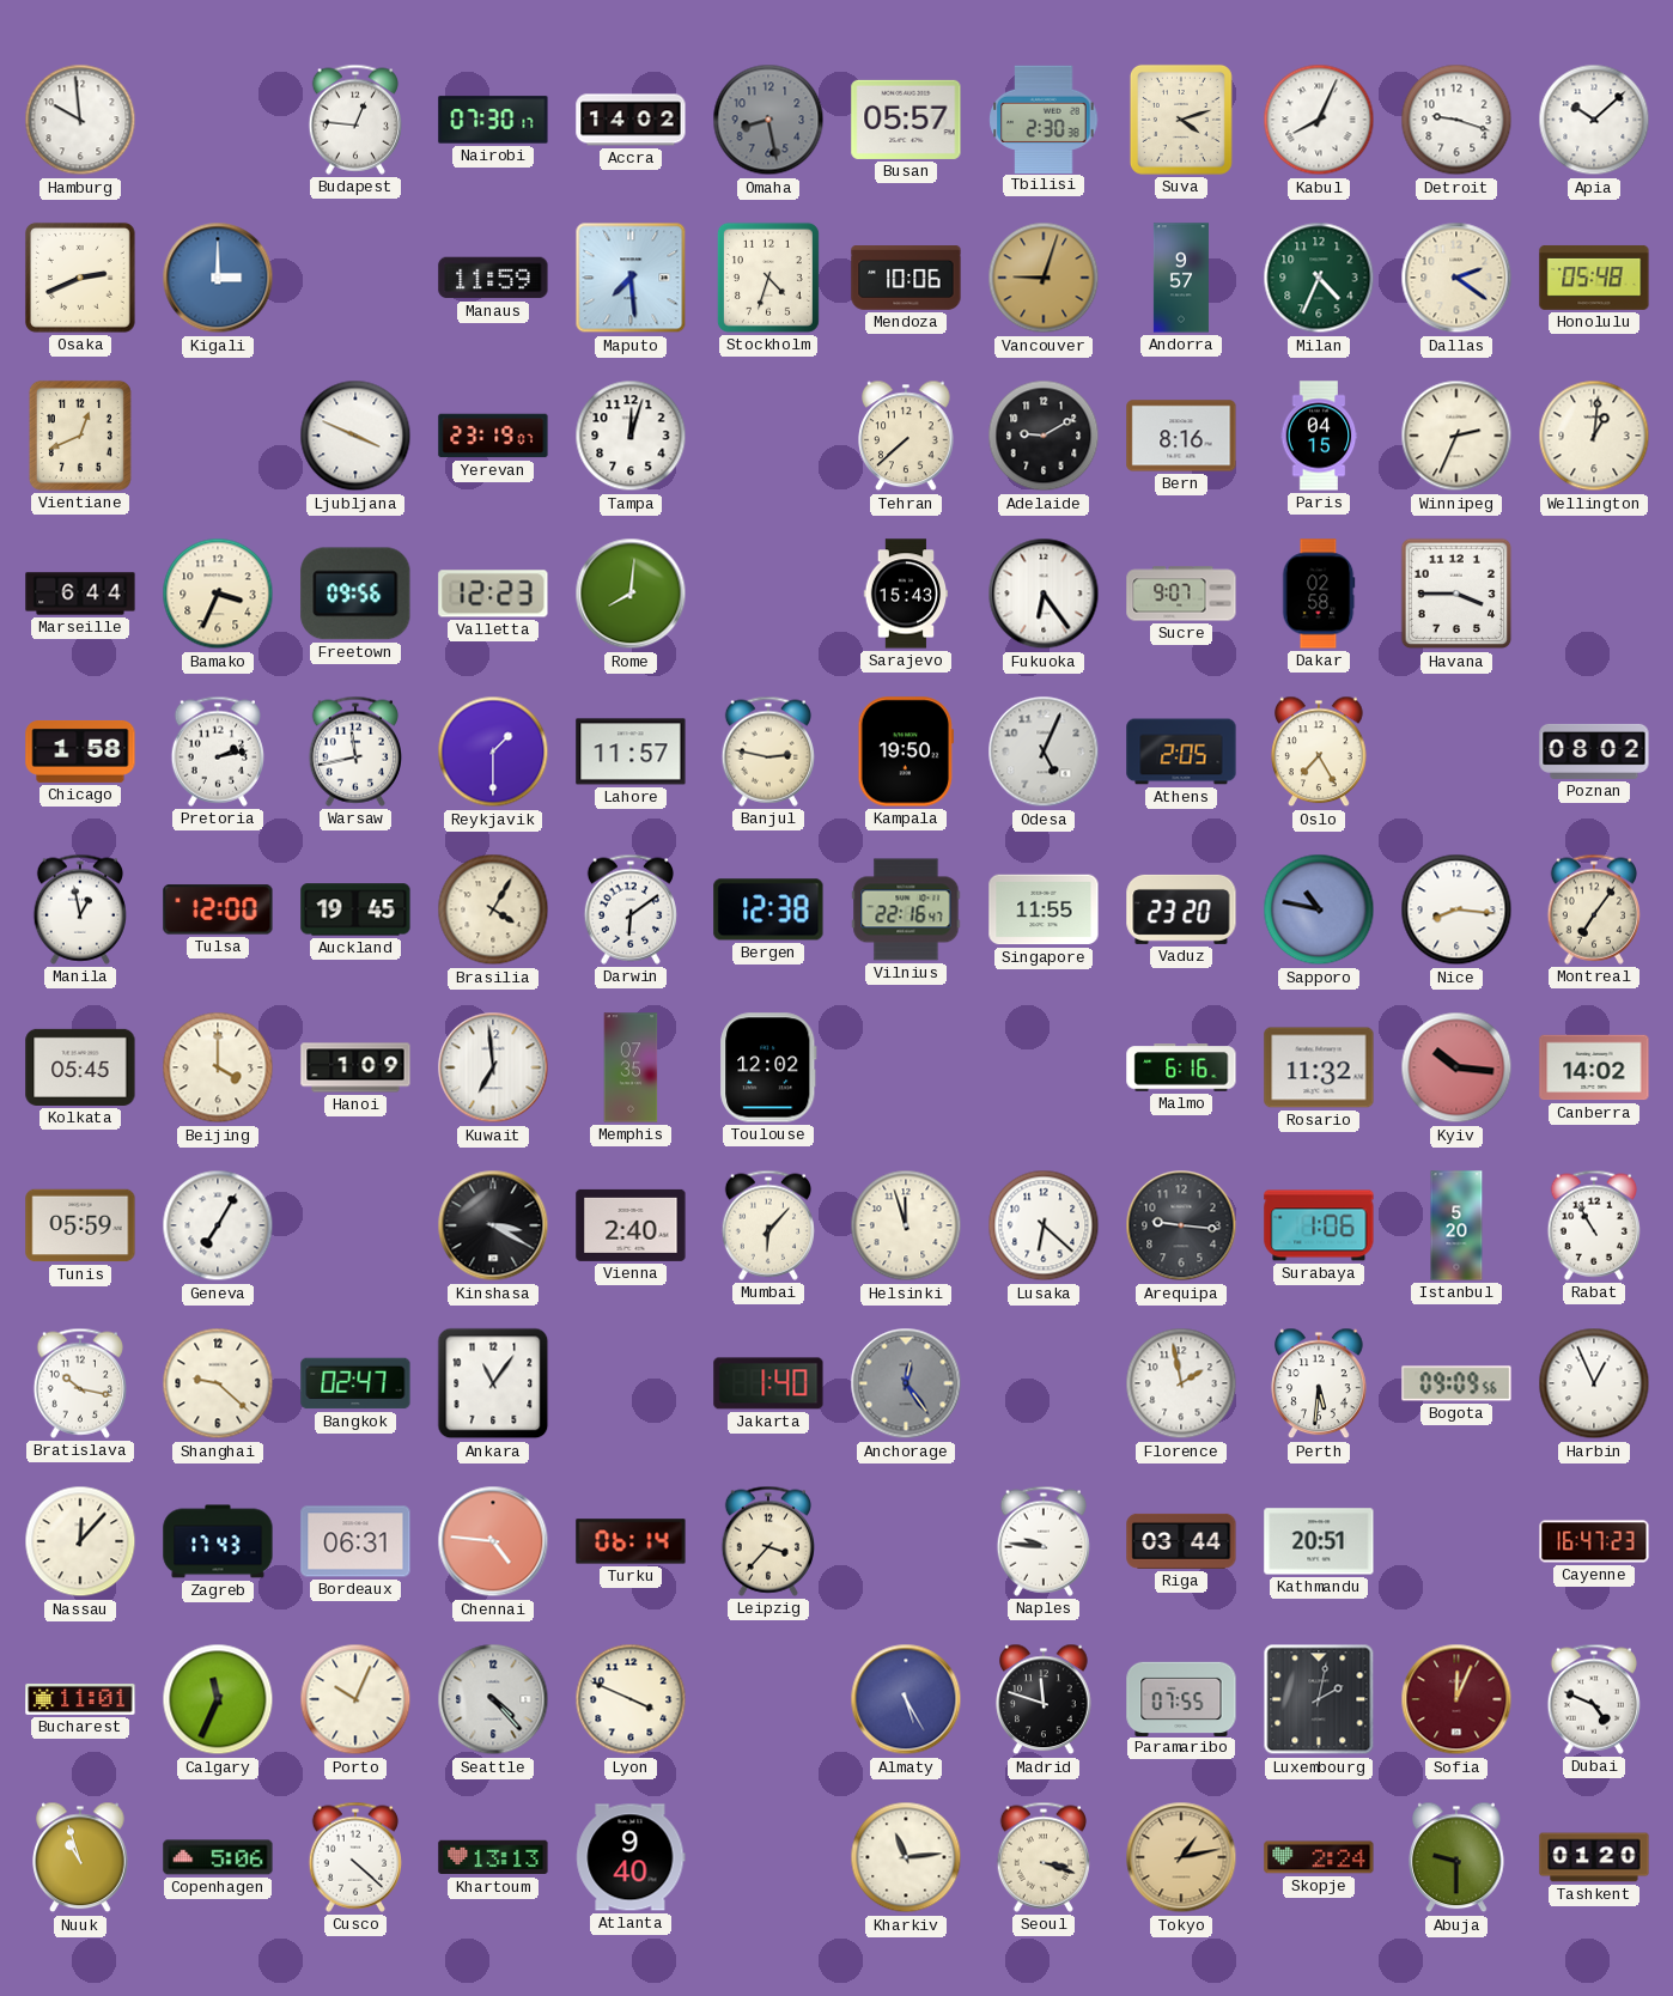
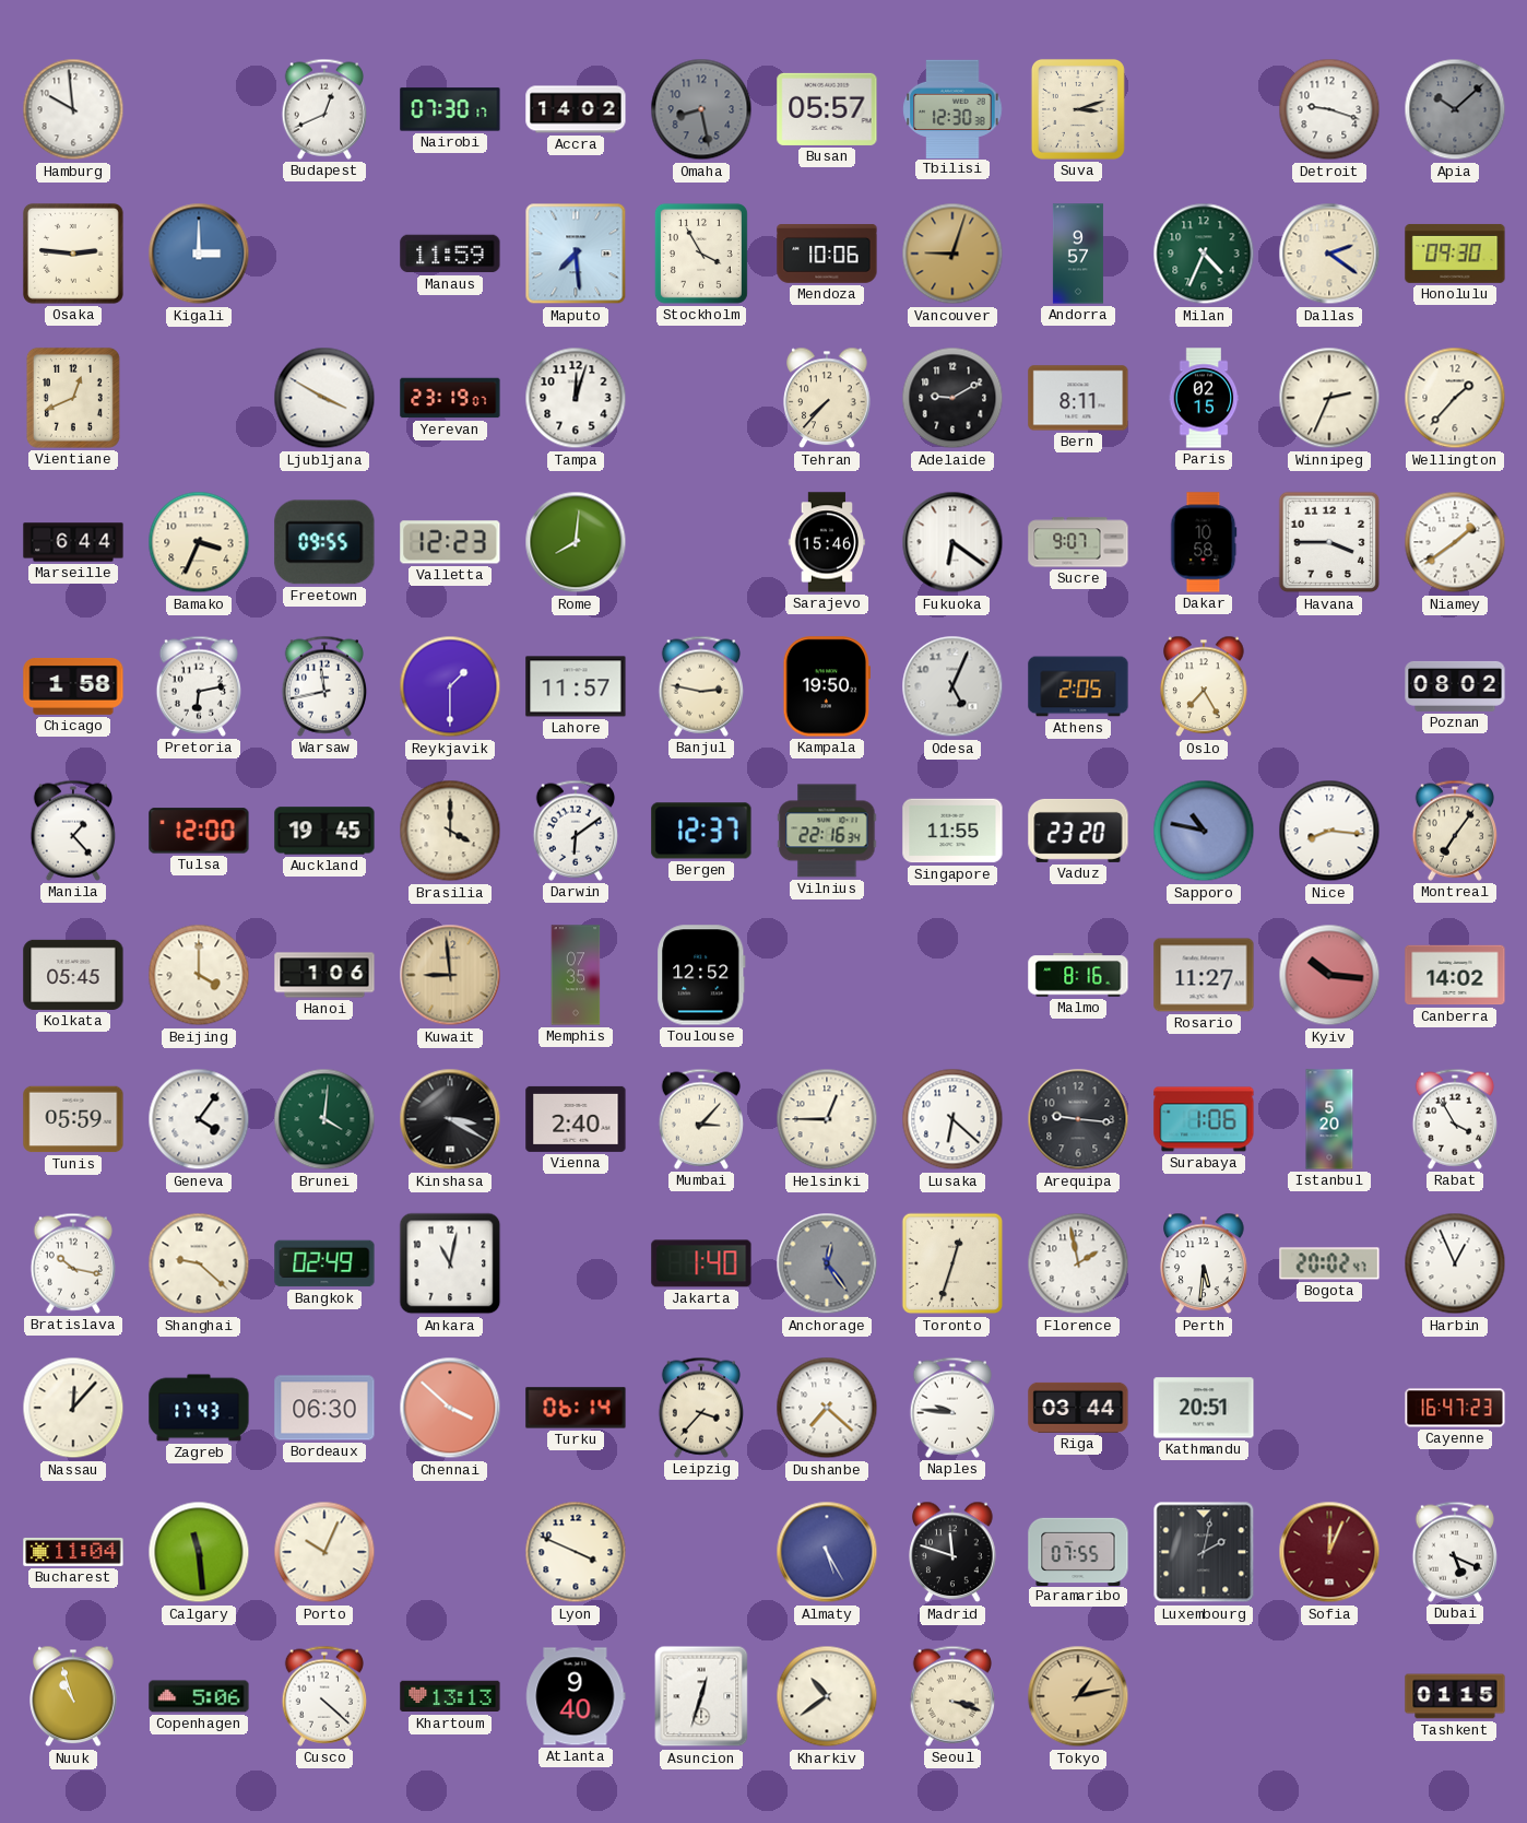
Budapest: 12:46 -> 12:41
Tbilisi: 2:30 -> 12:30
Suva: 4:12 -> 3:12
Kabul: 8:04 -> none
Apia dial: white -> grey
Osaka: 2:41 -> 2:46
Stockholm: 4:33 -> 3:55
Honolulu: 05:48 -> 09:30
Ljubljana: 3:49 -> 3:50
Tehran: 7:38 -> 7:37
Bern: 8:16 -> 8:11
Paris: 04:15 -> 02:15
Wellington: 1:01 -> 1:37
Freetown: 09:56 -> 09:55
Sarajevo: 15:43 -> 15:46
Fukuoka: 6:24 -> 6:21
Dakar: 02:58 -> 10:58
Niamey: none -> 1:39
Pretoria: 2:13 -> 6:13
Manila: 12:58 -> 1:23
Brasilia: 4:05 -> 4:00
Bergen: 12:38 -> 12:37
Vilnius: 22:16:47 -> 22:16:34
Hanoi: 1:09 -> 1:06
Kuwait: 6:59 -> 8:59
Kuwait dial: white -> champagne
Toulouse: 12:02 -> 12:52
Malmo: 6:16 -> 8:16
Rosario: 11:32 -> 11:27
Geneva: 7:05 -> 4:06
Brunei: none -> 4:01
Mumbai: 6:07 -> 3:07
Helsinki: 11:57 -> 12:45
Rabat: 10:55 -> 3:55
Bangkok: 02:47 -> 02:49
Ankara: 11:06 -> 11:02
Toronto: none -> 12:33
Bogota: 09:09 -> 20:02
Bordeaux: 06:31 -> 06:30
Chennai: 4:46 -> 3:52
Dushanbe: none -> 7:22
Bucharest: 11:01 -> 11:04
Calgary: 11:34 -> 11:29
Seattle: 4:23 -> none
Dubai: 4:49 -> 5:19
Asuncion: none -> 12:33
Kharkiv: 11:14 -> 10:39
Skopje: 2:24 -> none
Abuja: 9:30 -> none
Tashkent: 01:20 -> 01:15
